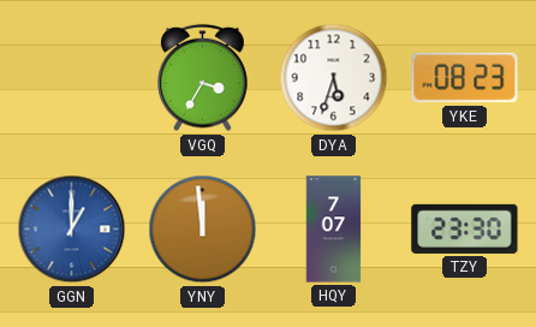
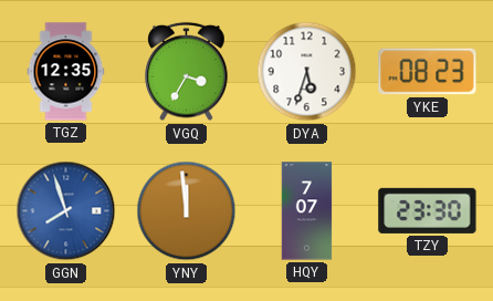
TGZ: none -> 12:35
GGN: 1:00 -> 7:57
